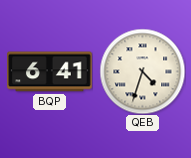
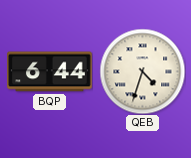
BQP: 6:41 -> 6:44
